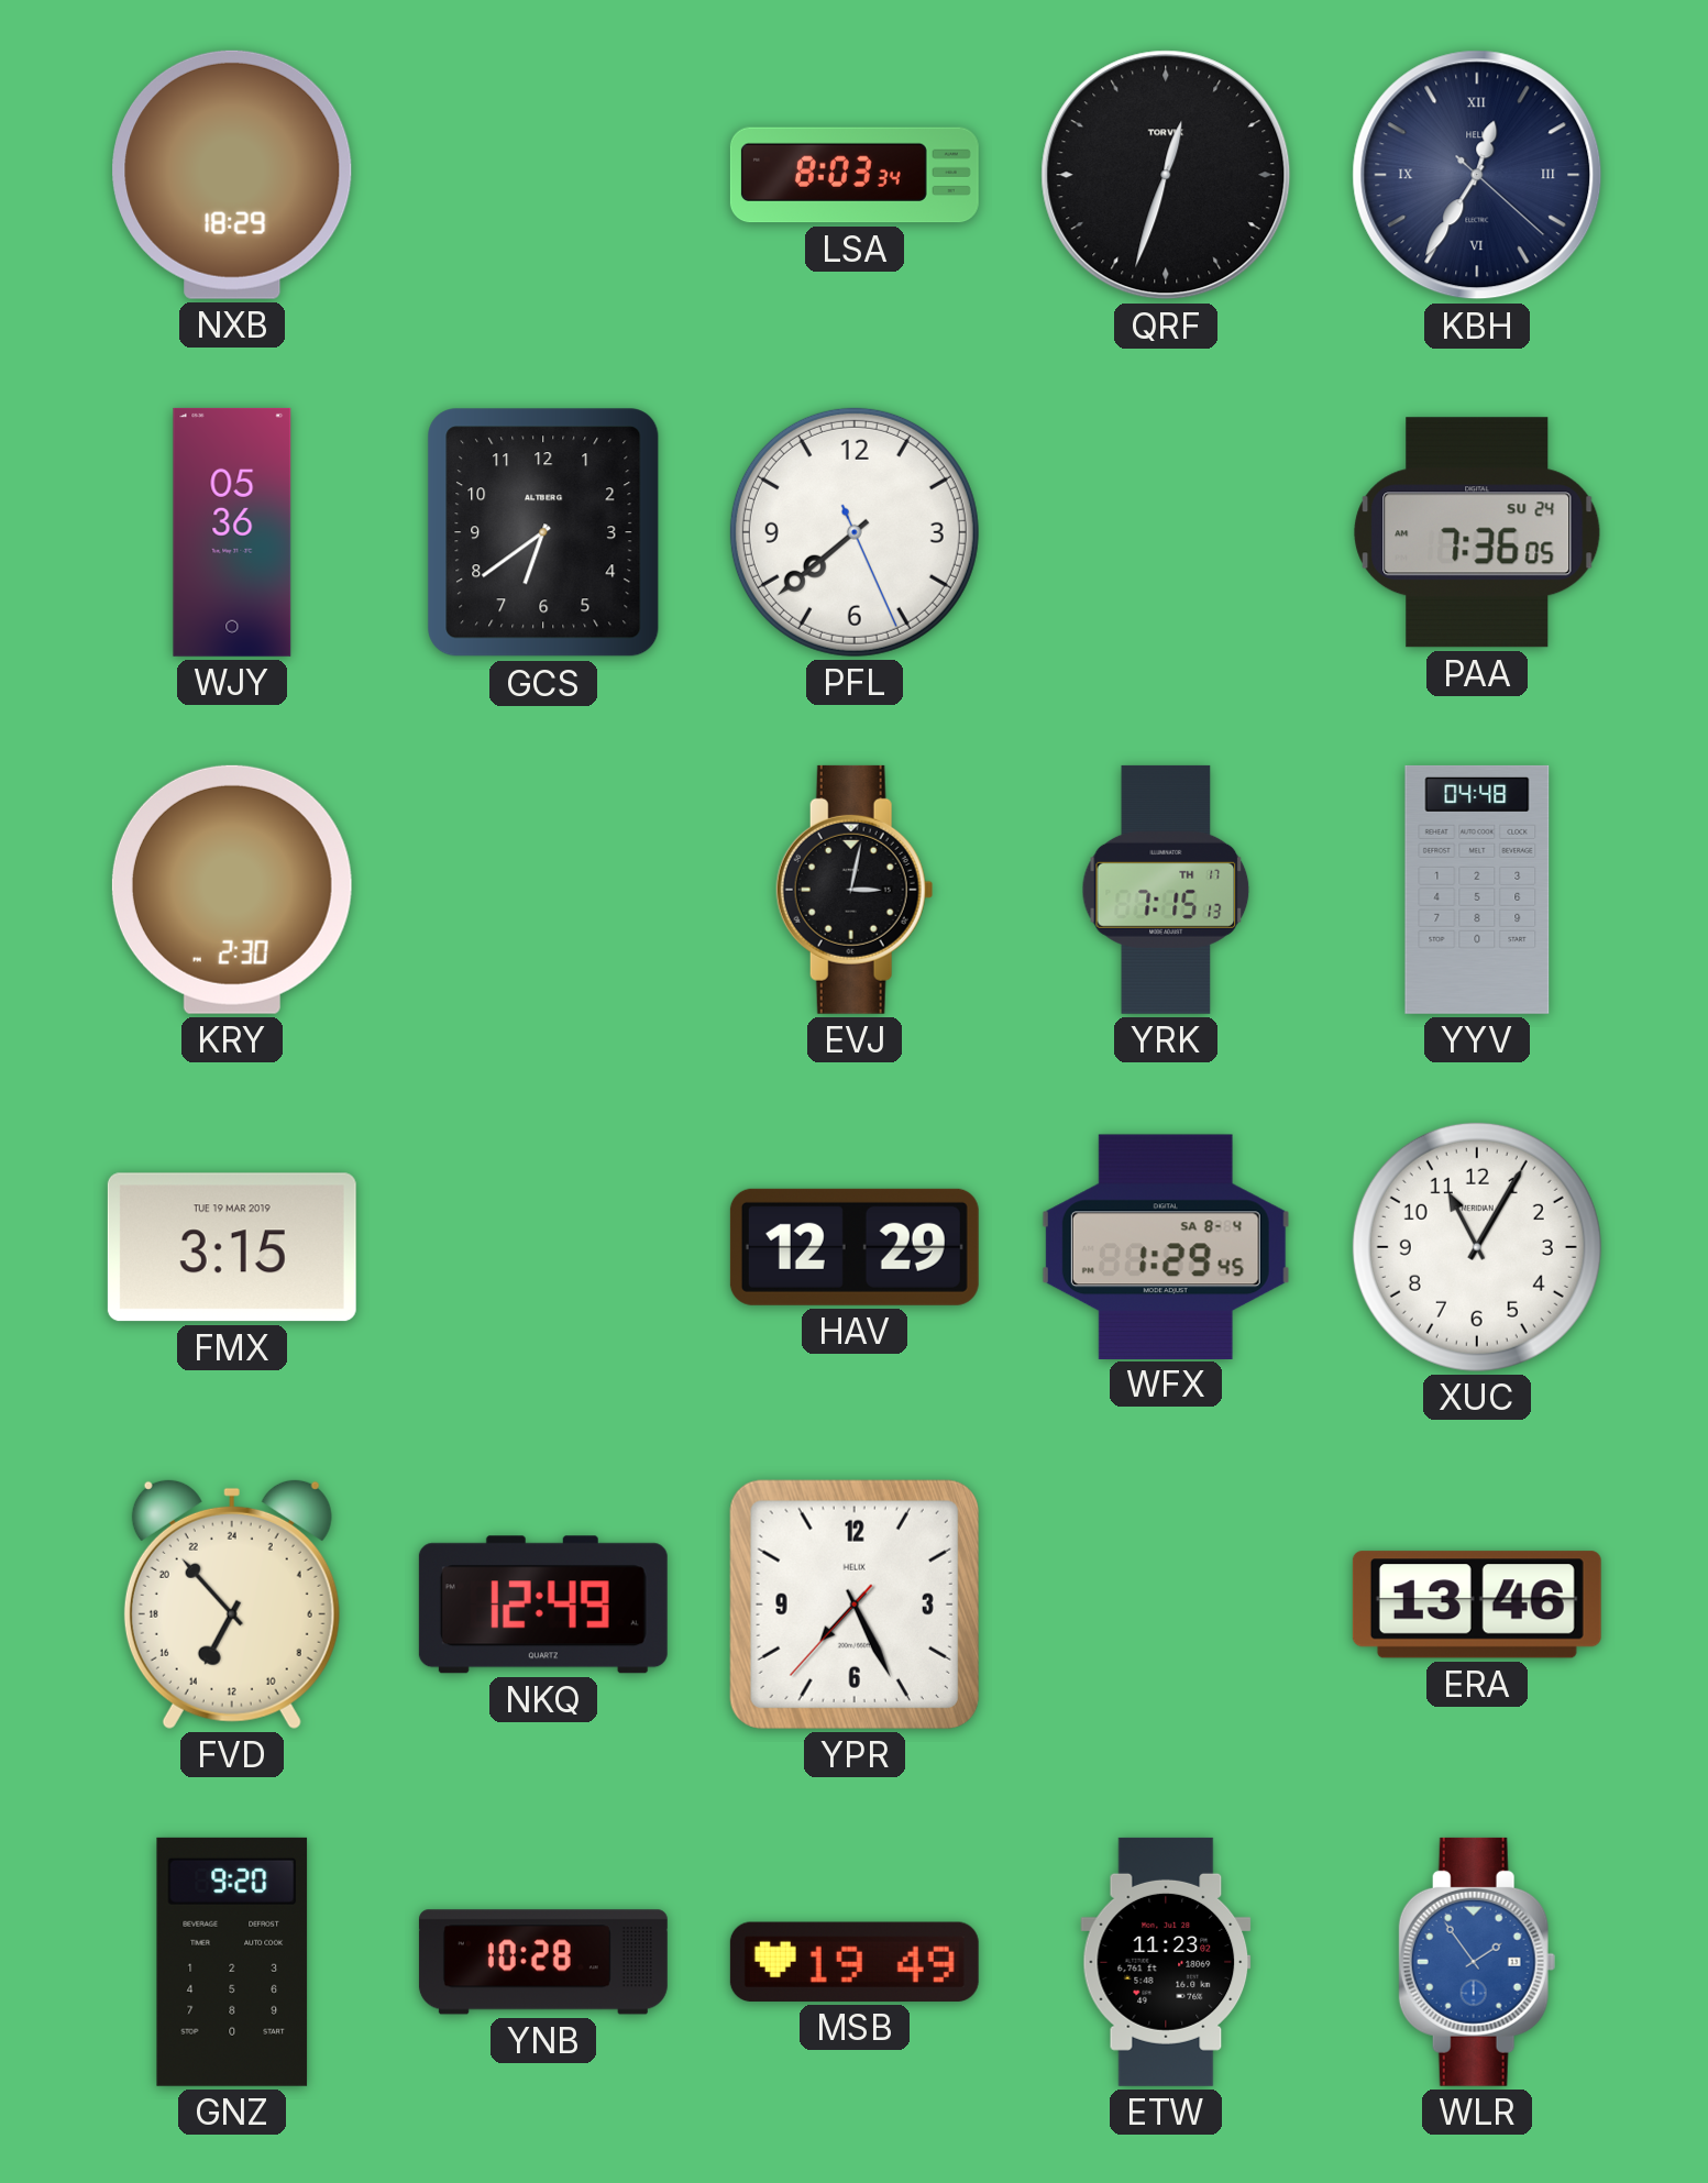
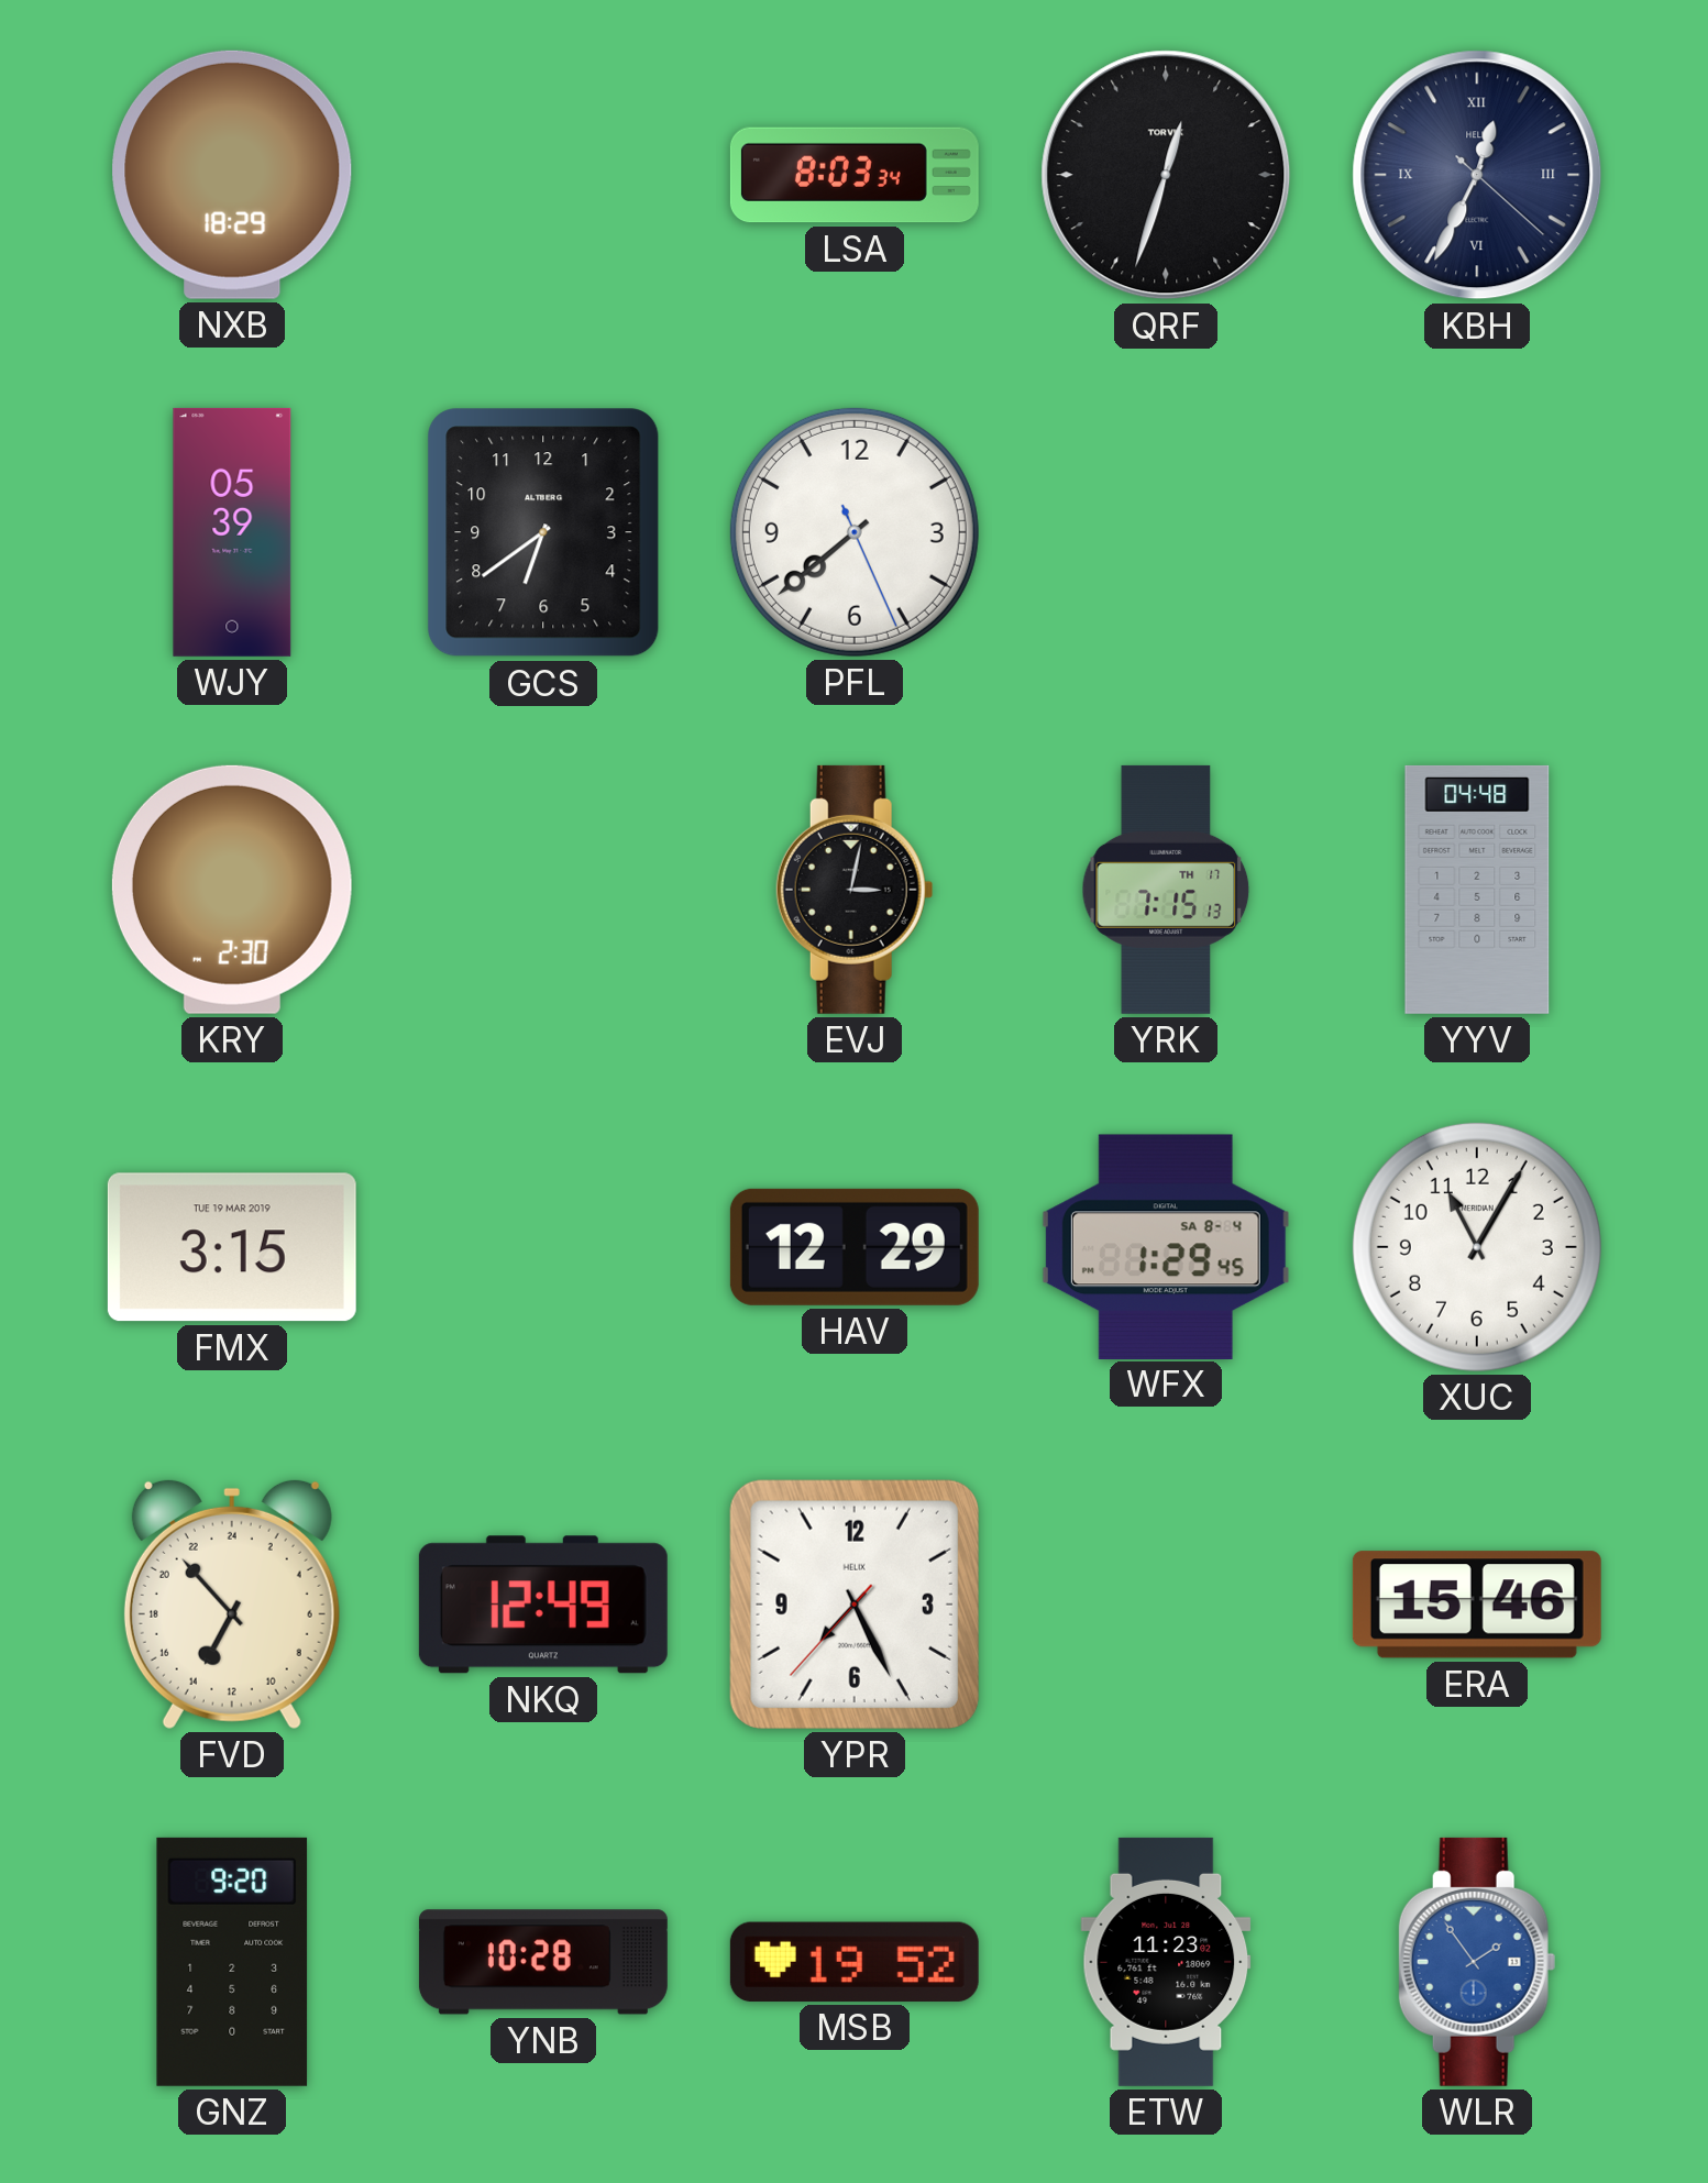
KBH: 12:35 -> 12:34
WJY: 05:36 -> 05:39
PAA: 7:36 -> none
ERA: 13:46 -> 15:46
MSB: 19:49 -> 19:52
